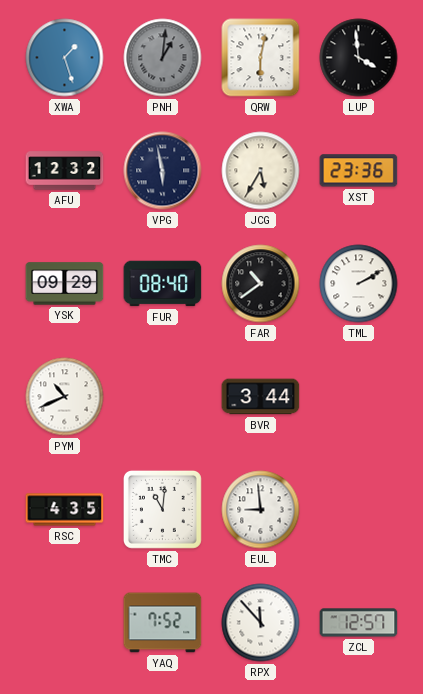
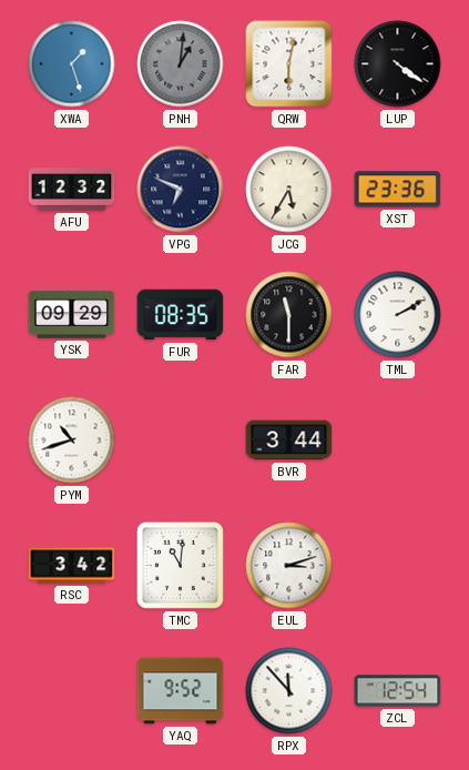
LUP: 3:59 -> 4:21
VPG: 5:58 -> 6:49
FUR: 08:40 -> 08:35
FAR: 10:39 -> 11:30
PYM: 10:41 -> 10:42
RSC: 4:35 -> 3:42
EUL: 8:59 -> 3:12
YAQ: 7:52 -> 9:52
ZCL: 12:57 -> 12:54
